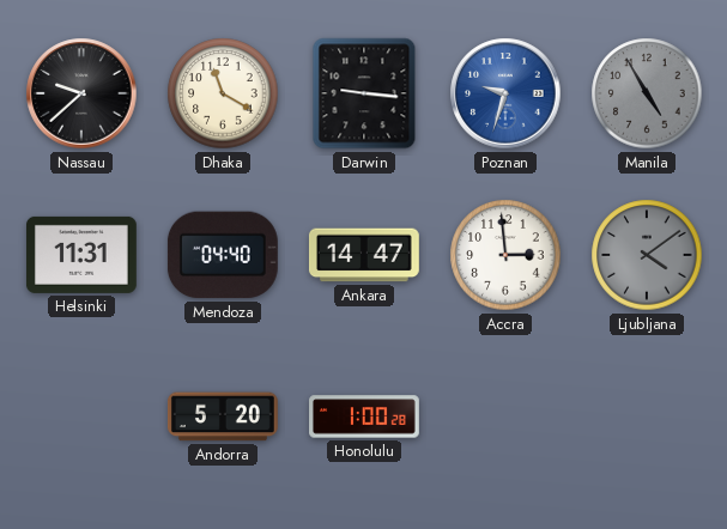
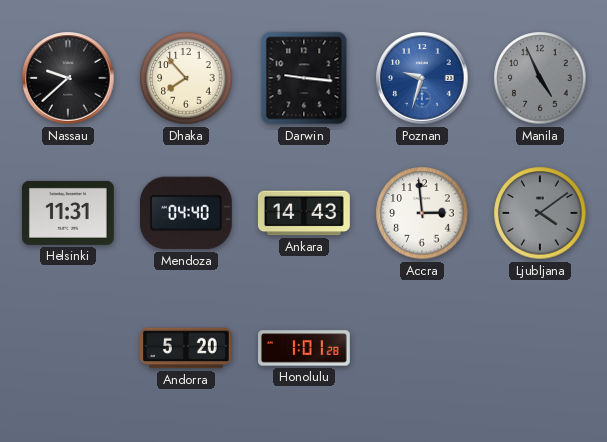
Dhaka: 11:20 -> 7:53
Manila: 4:55 -> 4:56
Ankara: 14:47 -> 14:43
Honolulu: 1:00 -> 1:01
